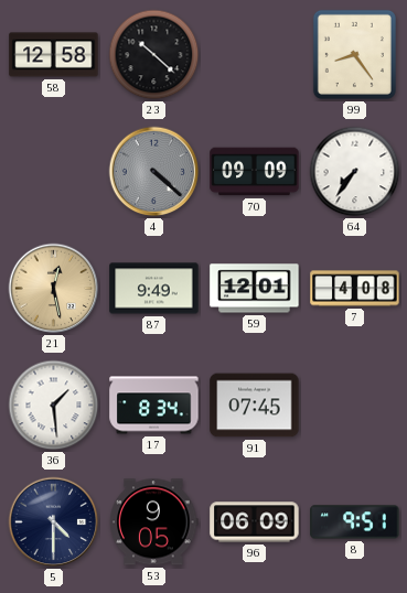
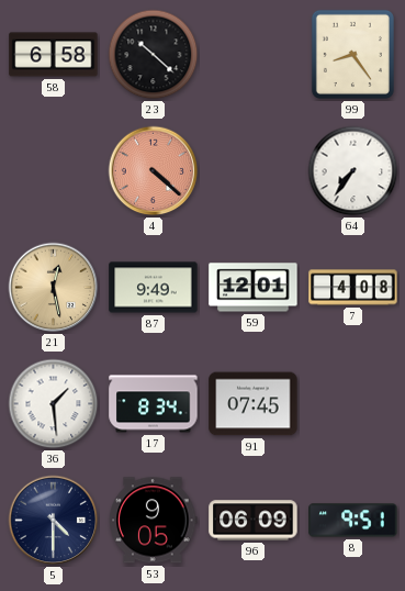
58: 12:58 -> 6:58
4 dial: grey -> salmon
70: 09:09 -> none
